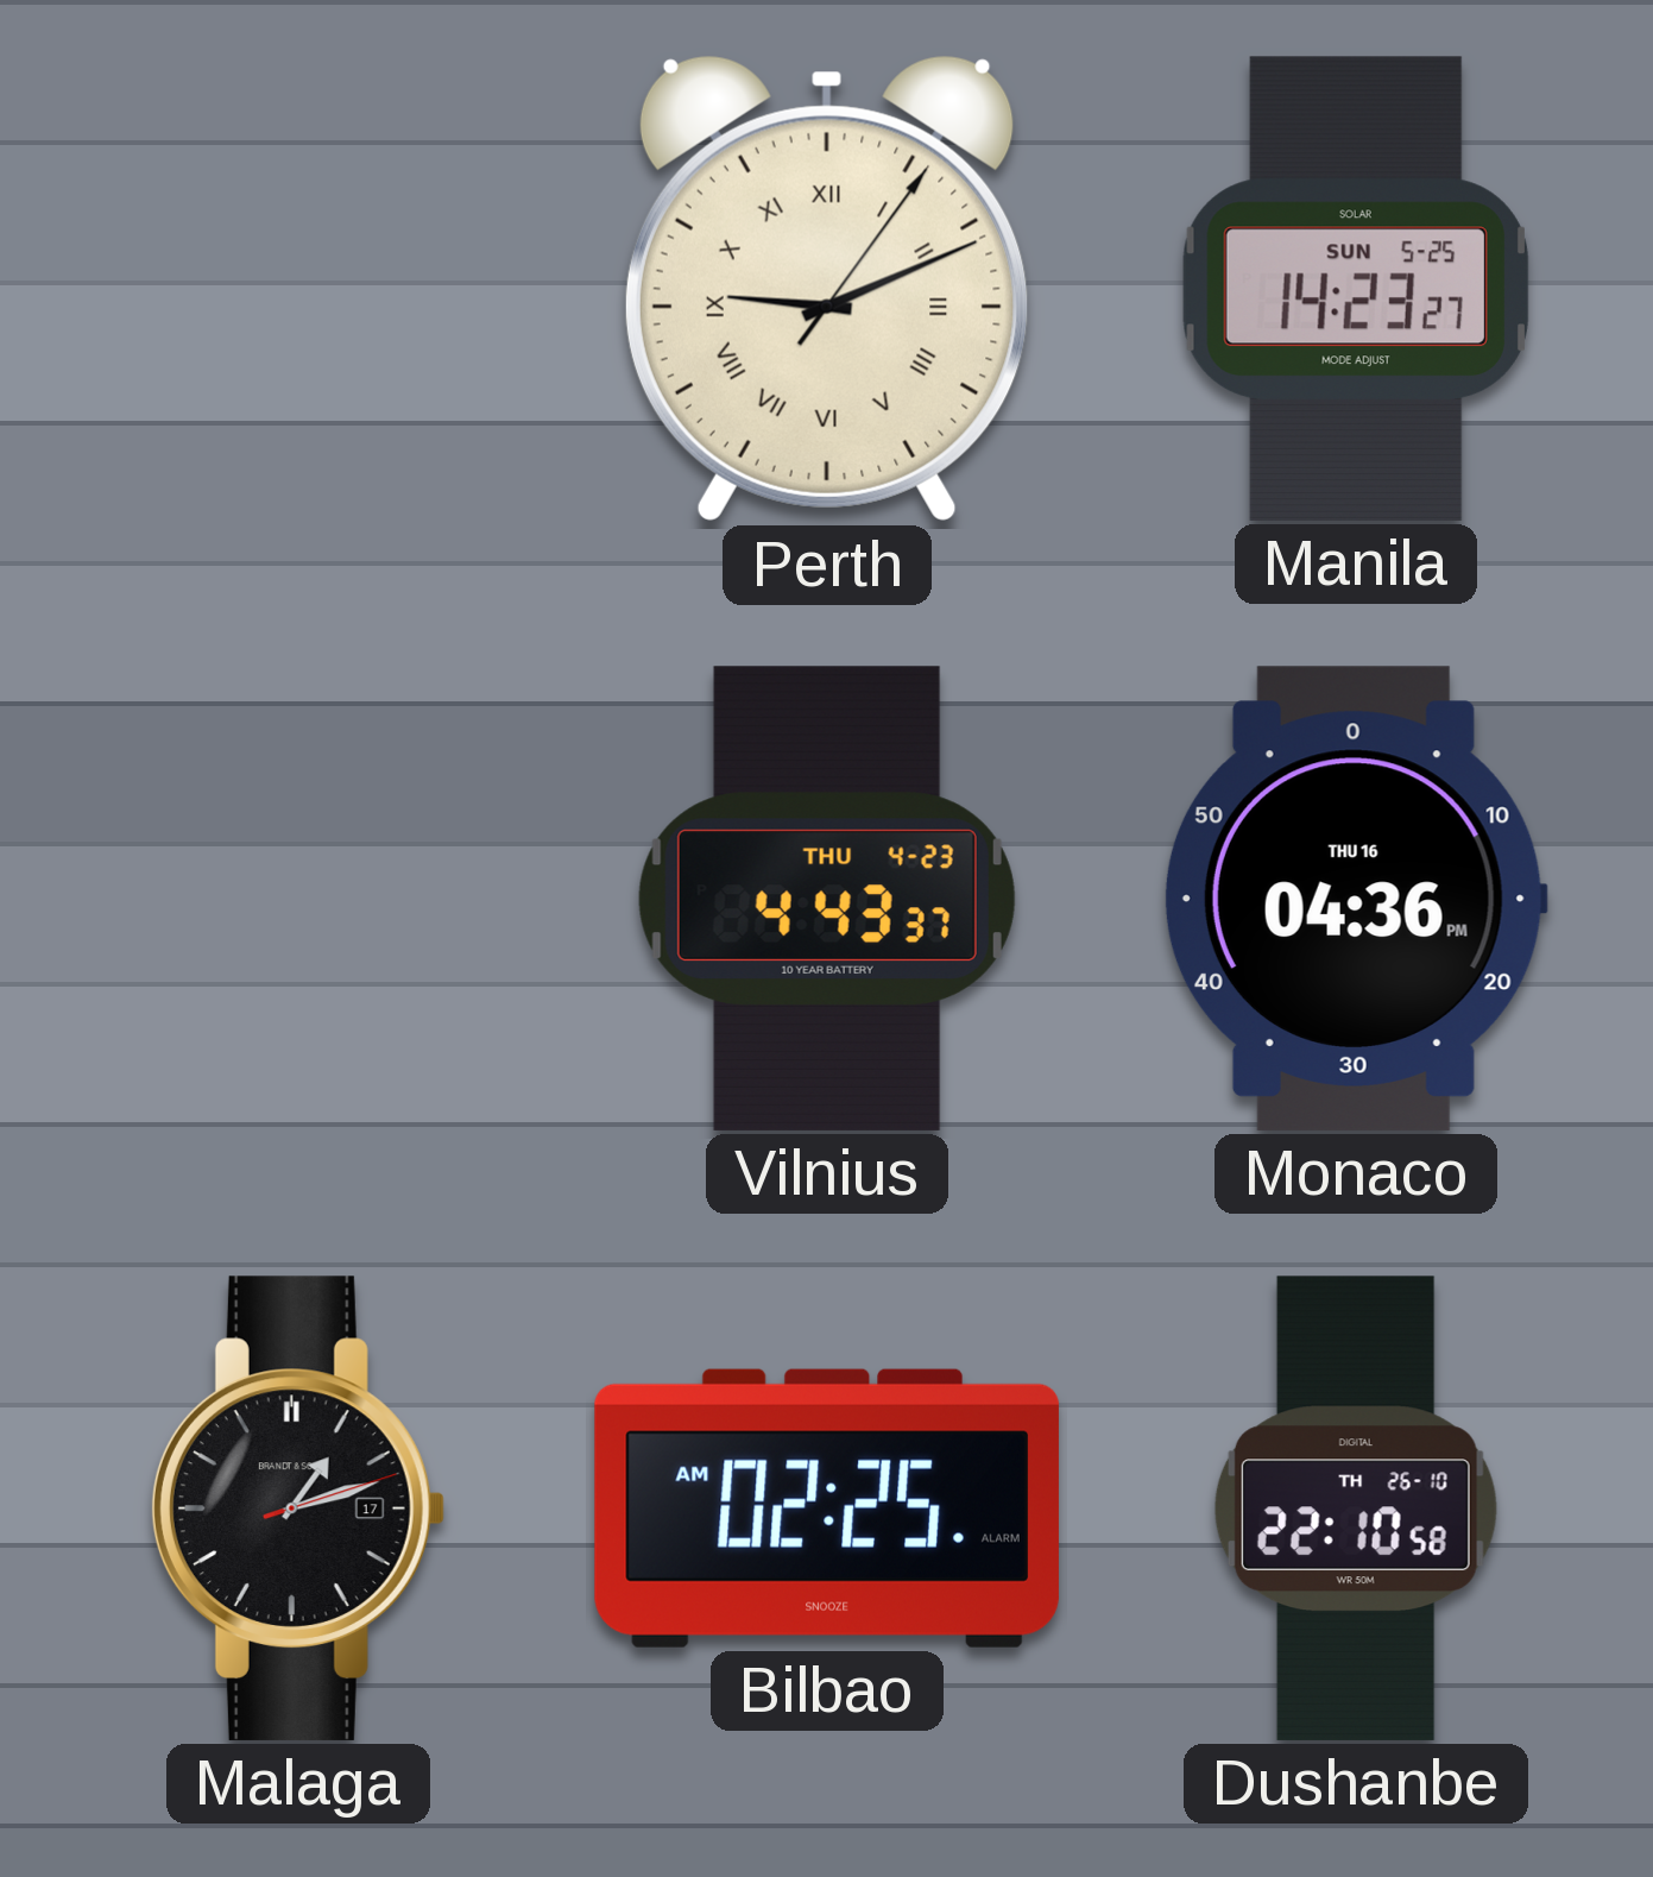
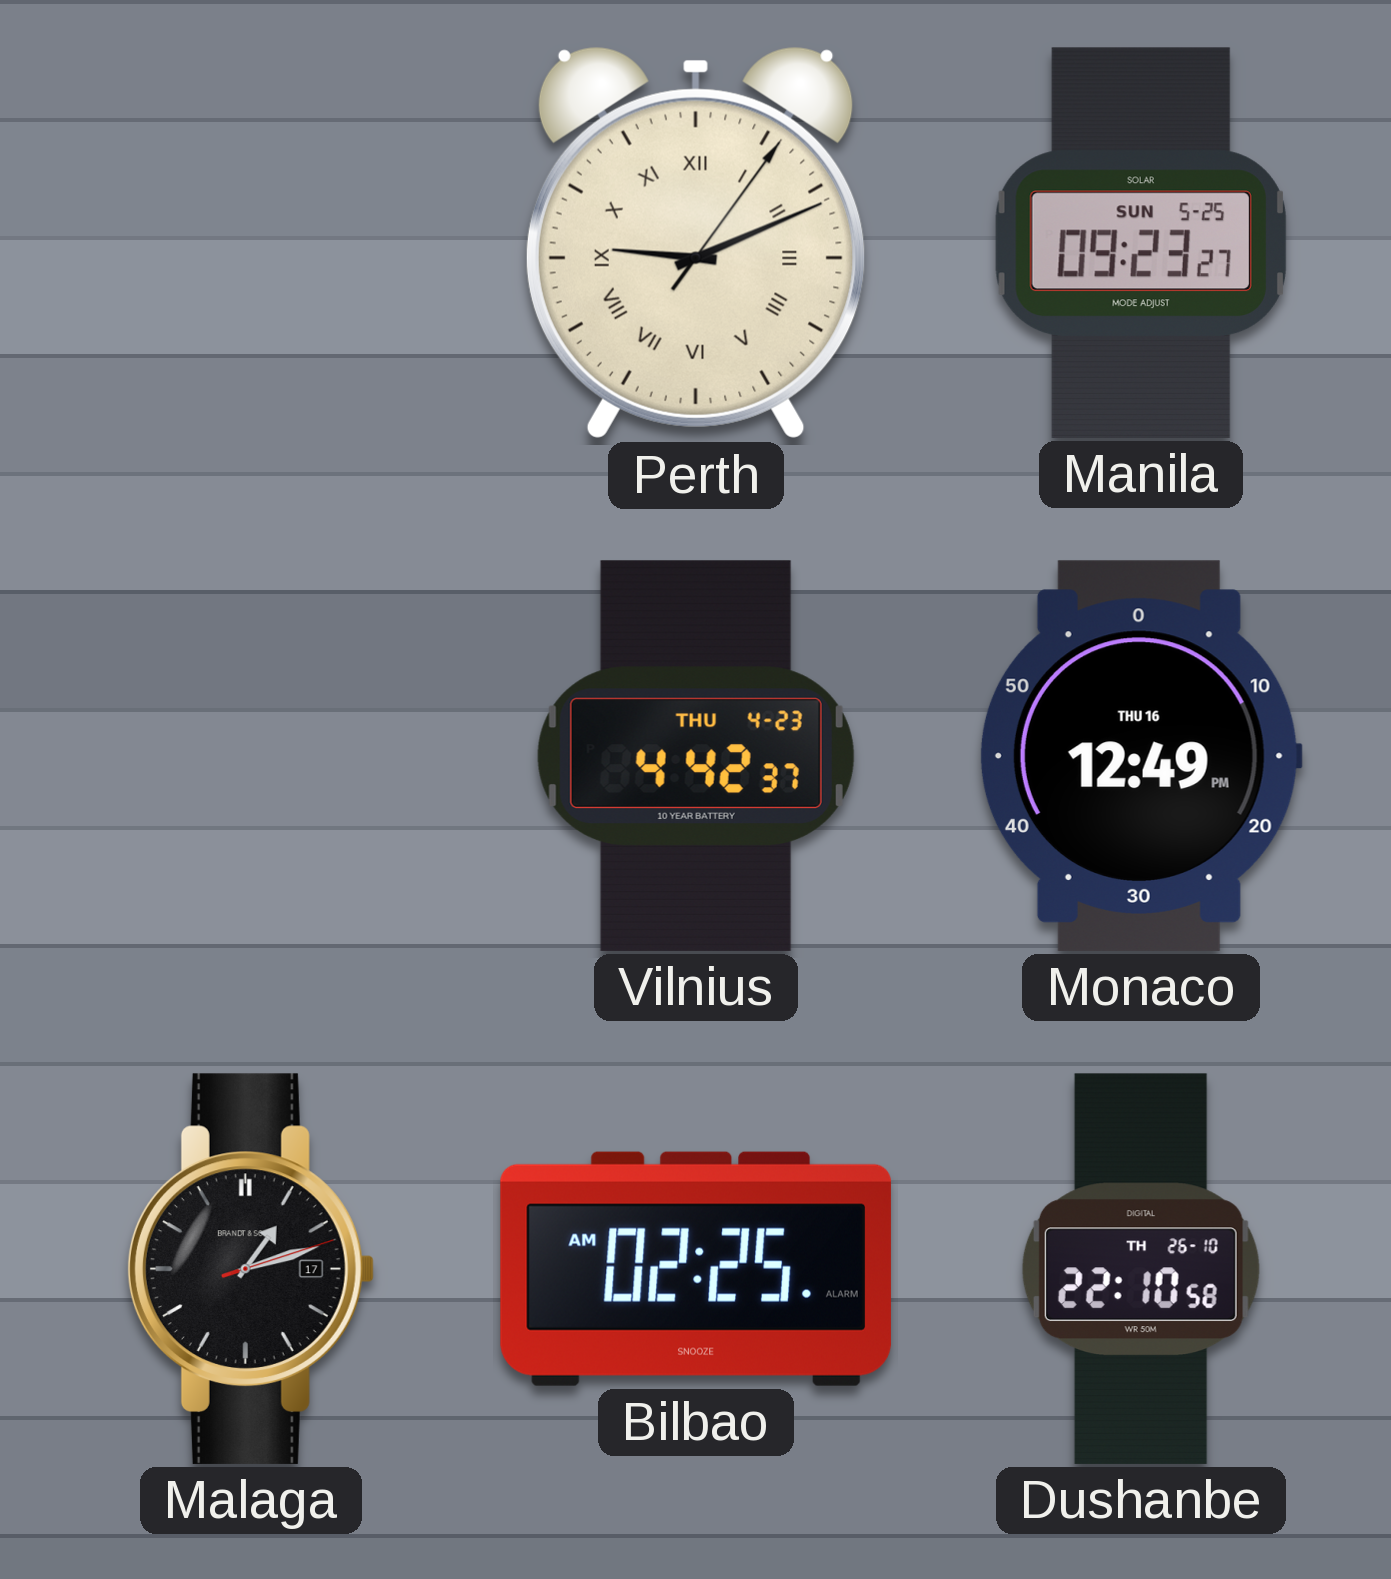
Manila: 14:23 -> 09:23
Vilnius: 4:43 -> 4:42
Monaco: 04:36 -> 12:49
